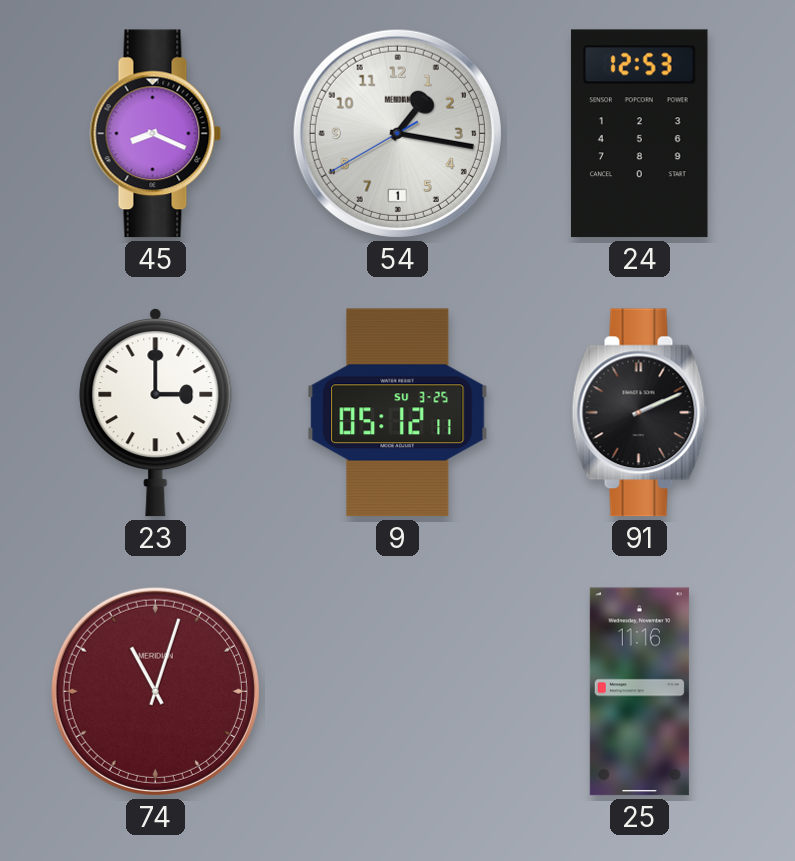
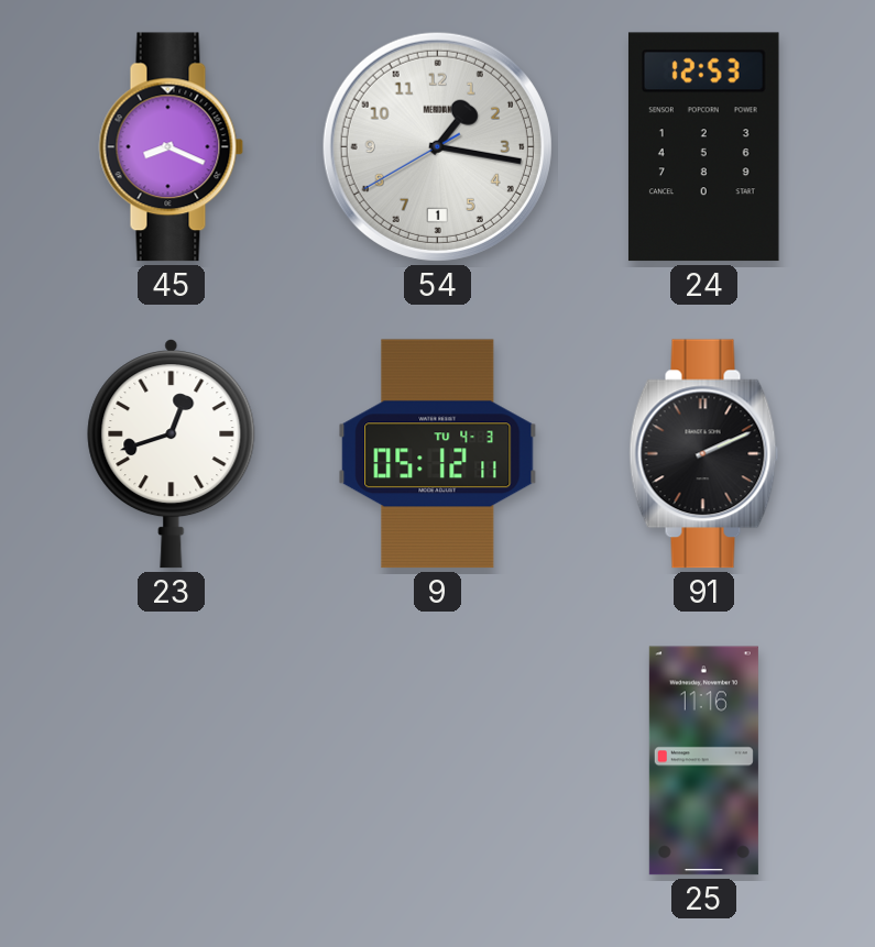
23: 3:00 -> 12:42
9 date: SU 3-25 -> TU 4-3
74: 11:03 -> none
